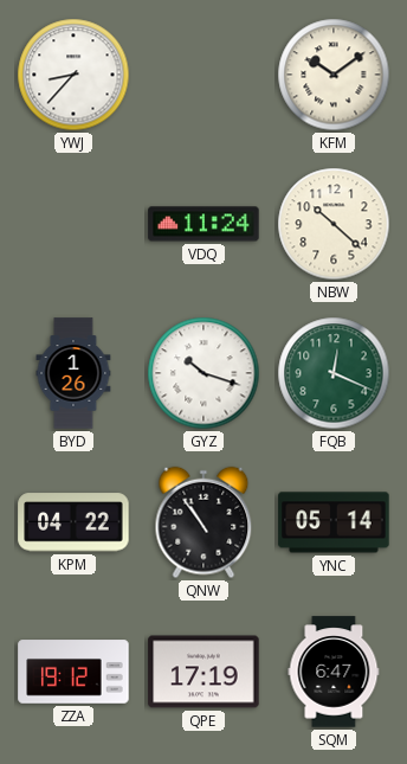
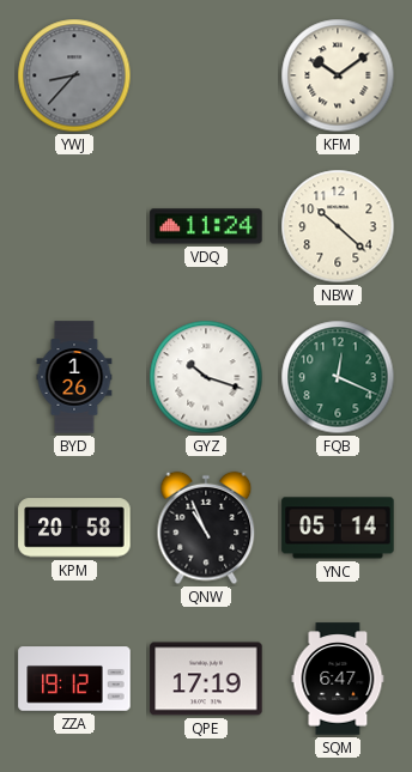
YWJ dial: white -> grey
KPM: 04:22 -> 20:58
QNW: 10:54 -> 10:56
